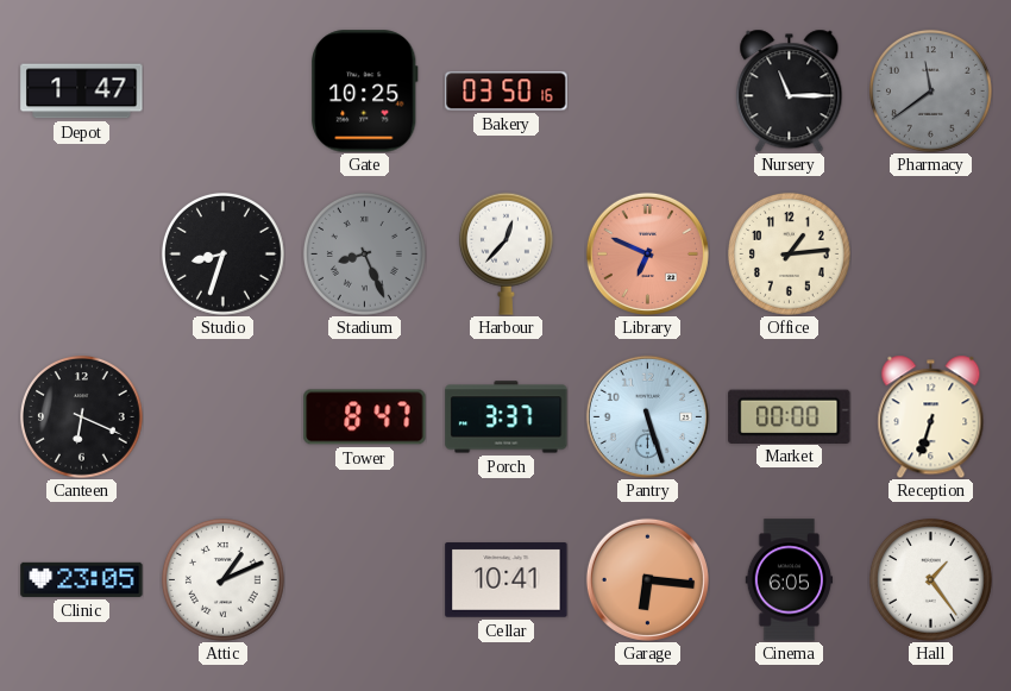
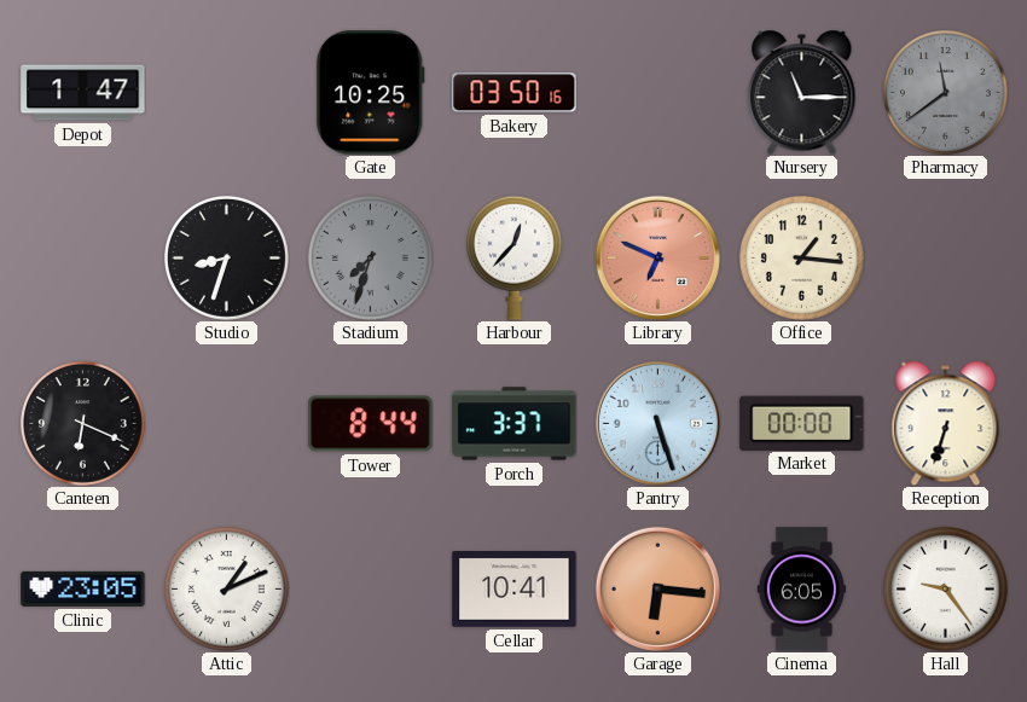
Stadium: 8:26 -> 7:33
Office: 1:14 -> 1:16
Tower: 8:47 -> 8:44
Hall: 1:24 -> 9:24
